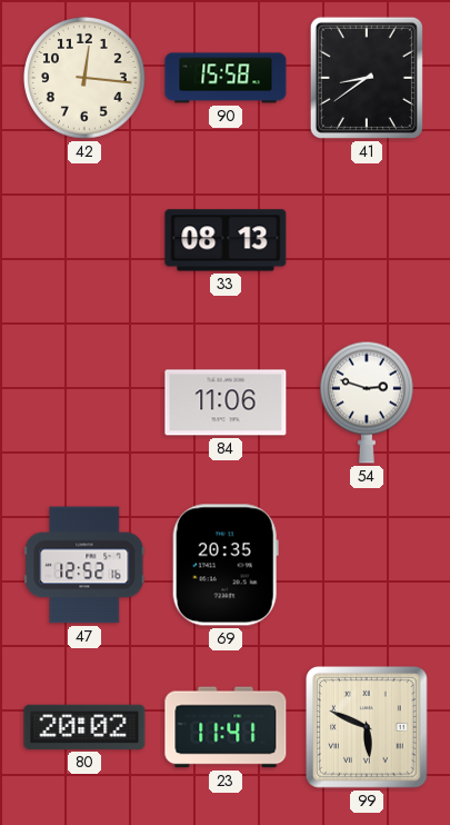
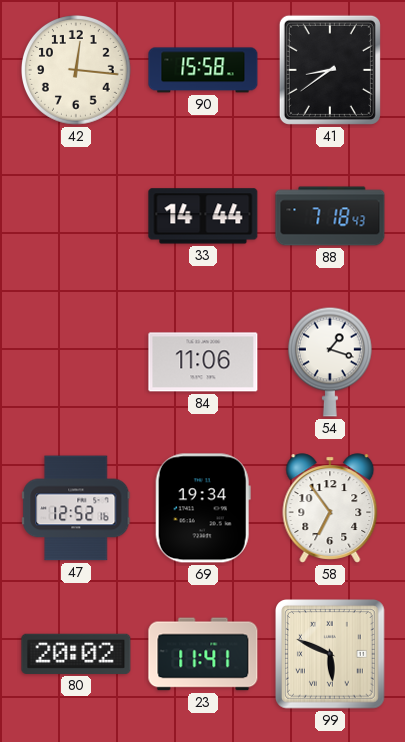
33: 08:13 -> 14:44
88: none -> 7:18
54: 2:48 -> 1:18
69: 20:35 -> 19:34
58: none -> 6:54
